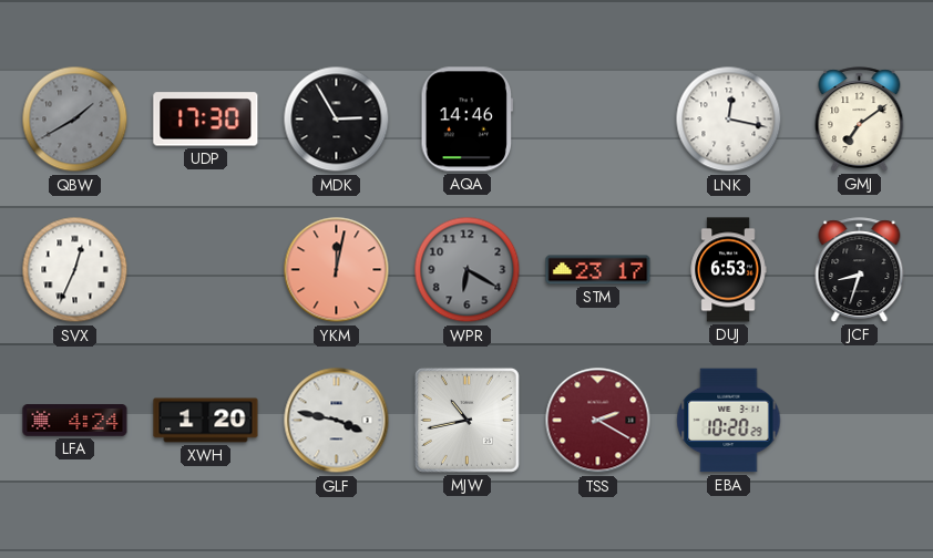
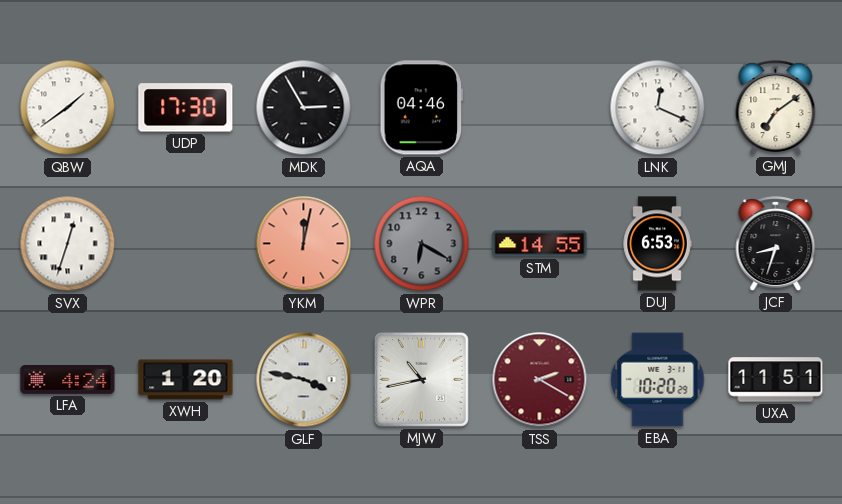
QBW: 1:40 -> 1:39
QBW dial: grey -> white
AQA: 14:46 -> 04:46
LNK: 12:17 -> 12:19
SVX: 12:34 -> 12:33
STM: 23:17 -> 14:55
UXA: none -> 11:51
